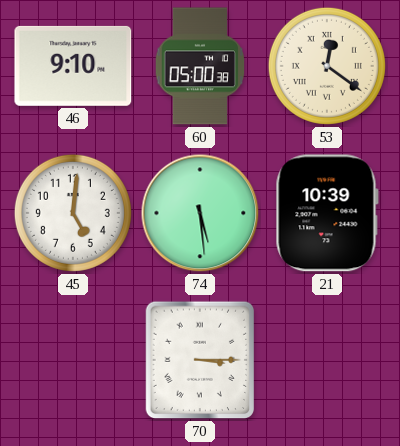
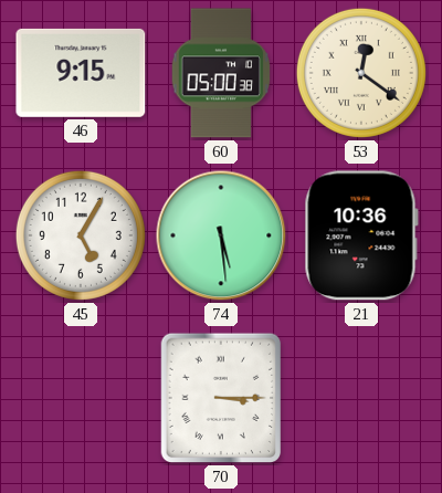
46: 9:10 -> 9:15
45: 5:01 -> 5:05
21: 10:39 -> 10:36
